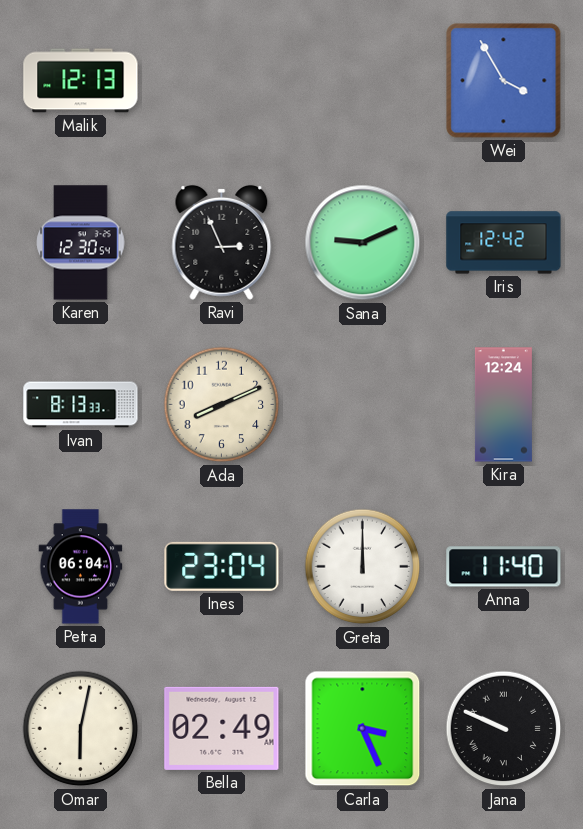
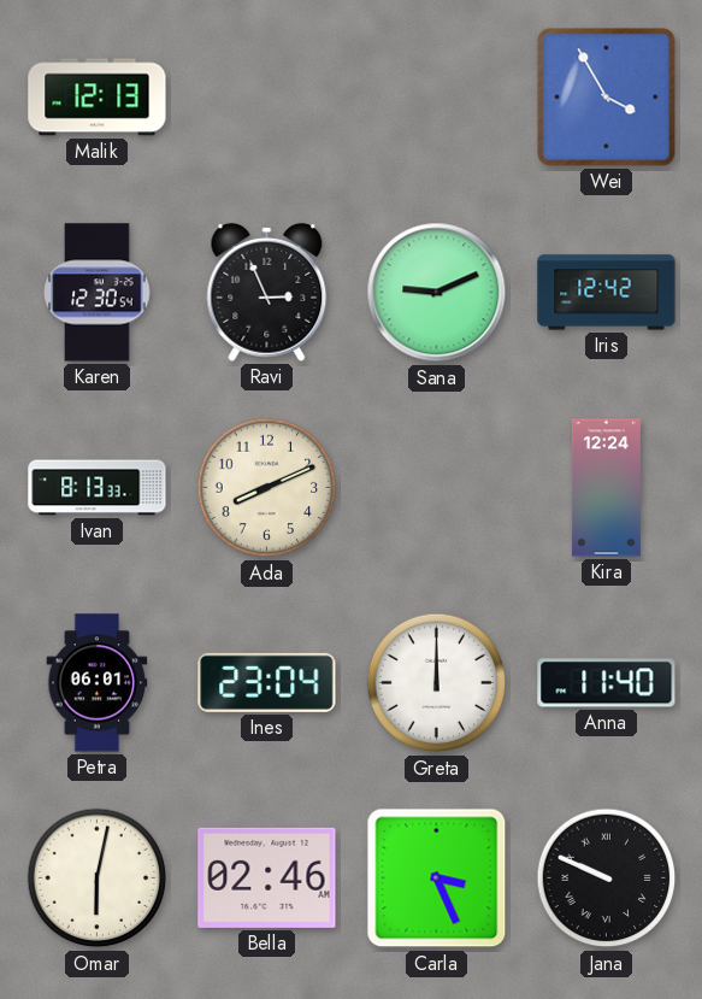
Petra: 06:04 -> 06:01
Bella: 02:49 -> 02:46
